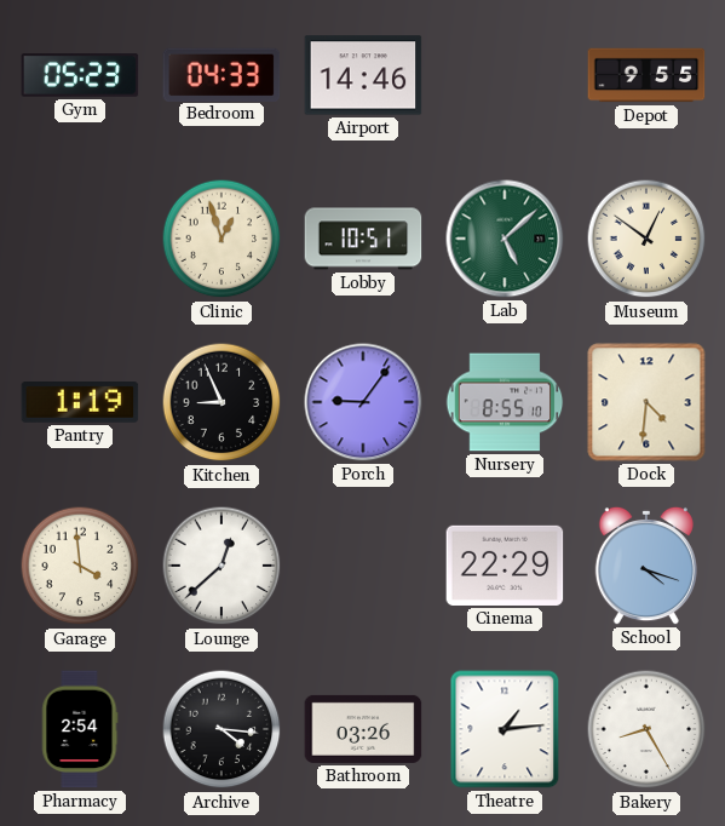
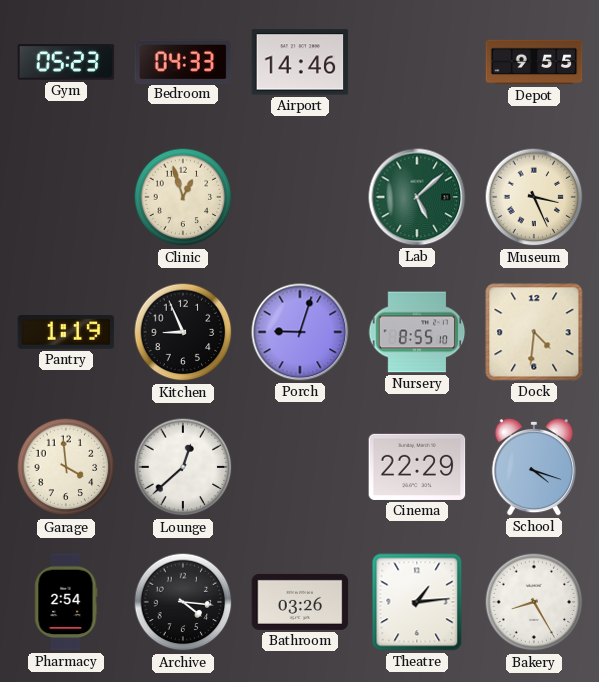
Lobby: 10:51 -> none
Museum: 12:51 -> 3:26
Porch: 9:06 -> 9:03
